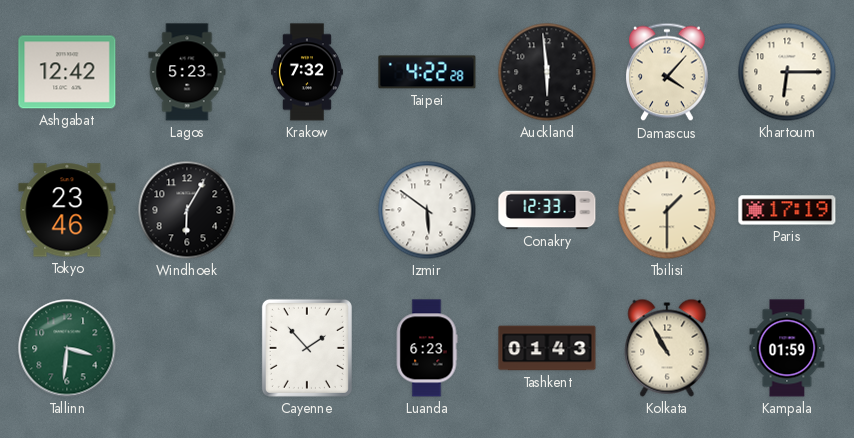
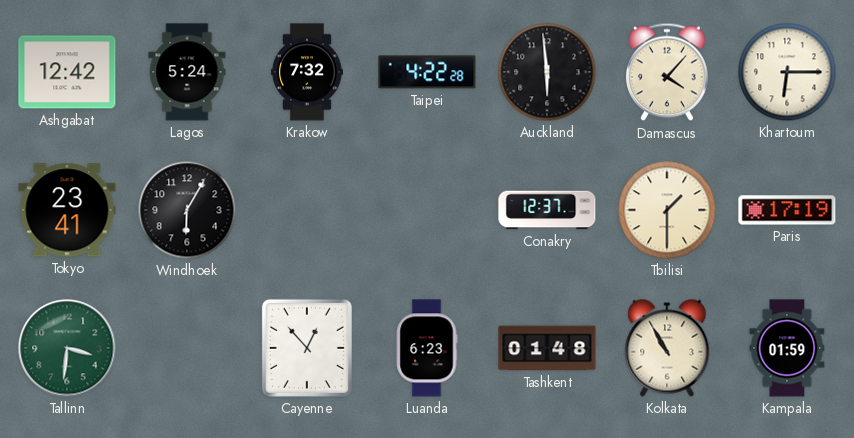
Lagos: 5:23 -> 5:24
Tokyo: 23:46 -> 23:41
Izmir: 5:51 -> none
Conakry: 12:33 -> 12:37
Cayenne: 1:53 -> 12:53
Tashkent: 01:43 -> 01:48
